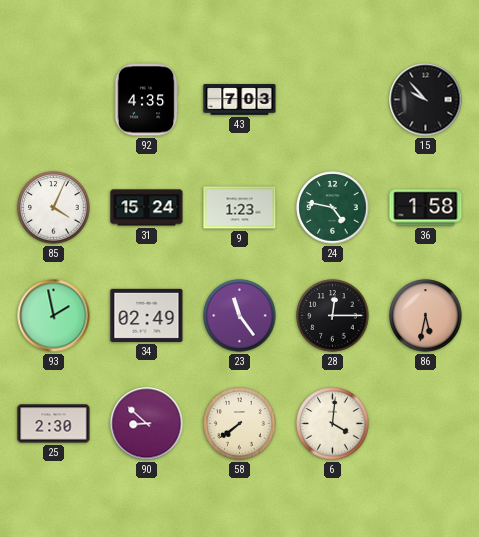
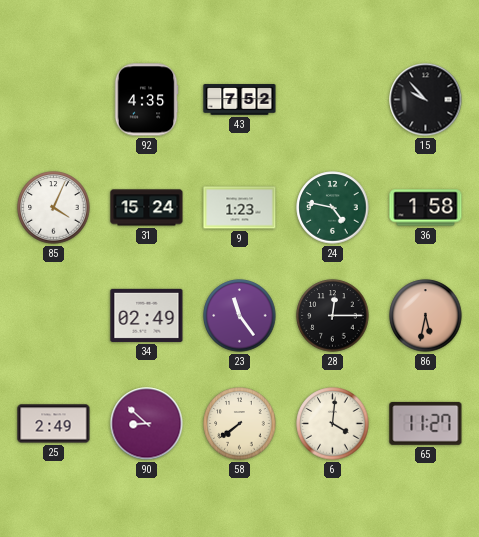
43: 7:03 -> 7:52
93: 1:58 -> none
25: 2:30 -> 2:49
65: none -> 11:27
